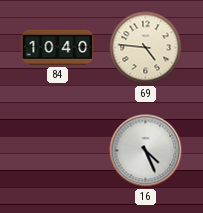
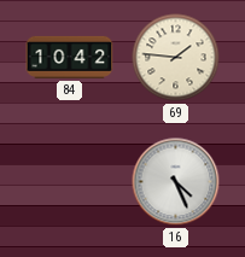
84: 10:40 -> 10:42
69: 4:46 -> 1:46
